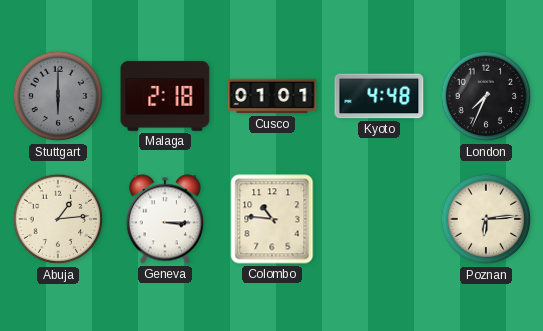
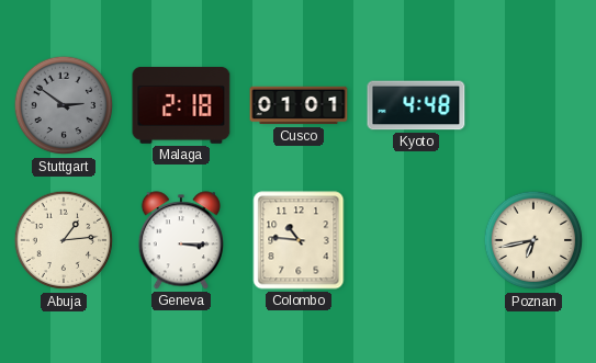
Stuttgart: 6:00 -> 2:51
London: 7:34 -> none
Poznan: 6:14 -> 6:43
